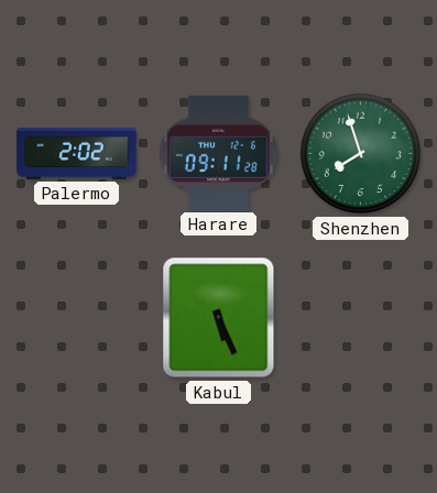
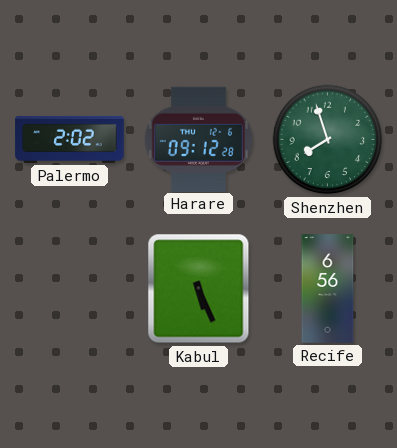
Harare: 09:11 -> 09:12
Recife: none -> 6:56
